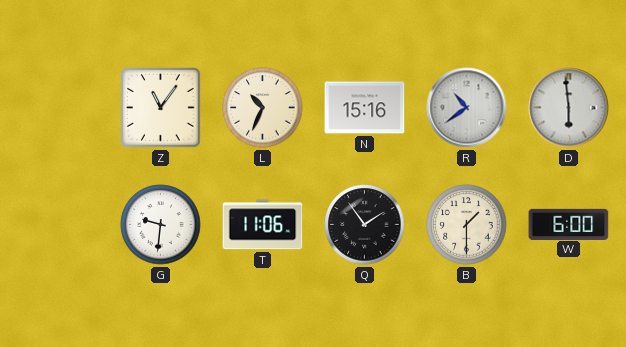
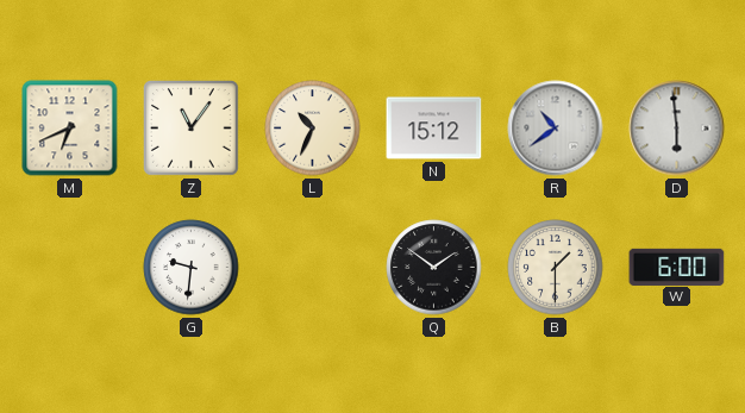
M: none -> 6:41
N: 15:16 -> 15:12
T: 11:06 -> none
Q: 1:54 -> 1:51
